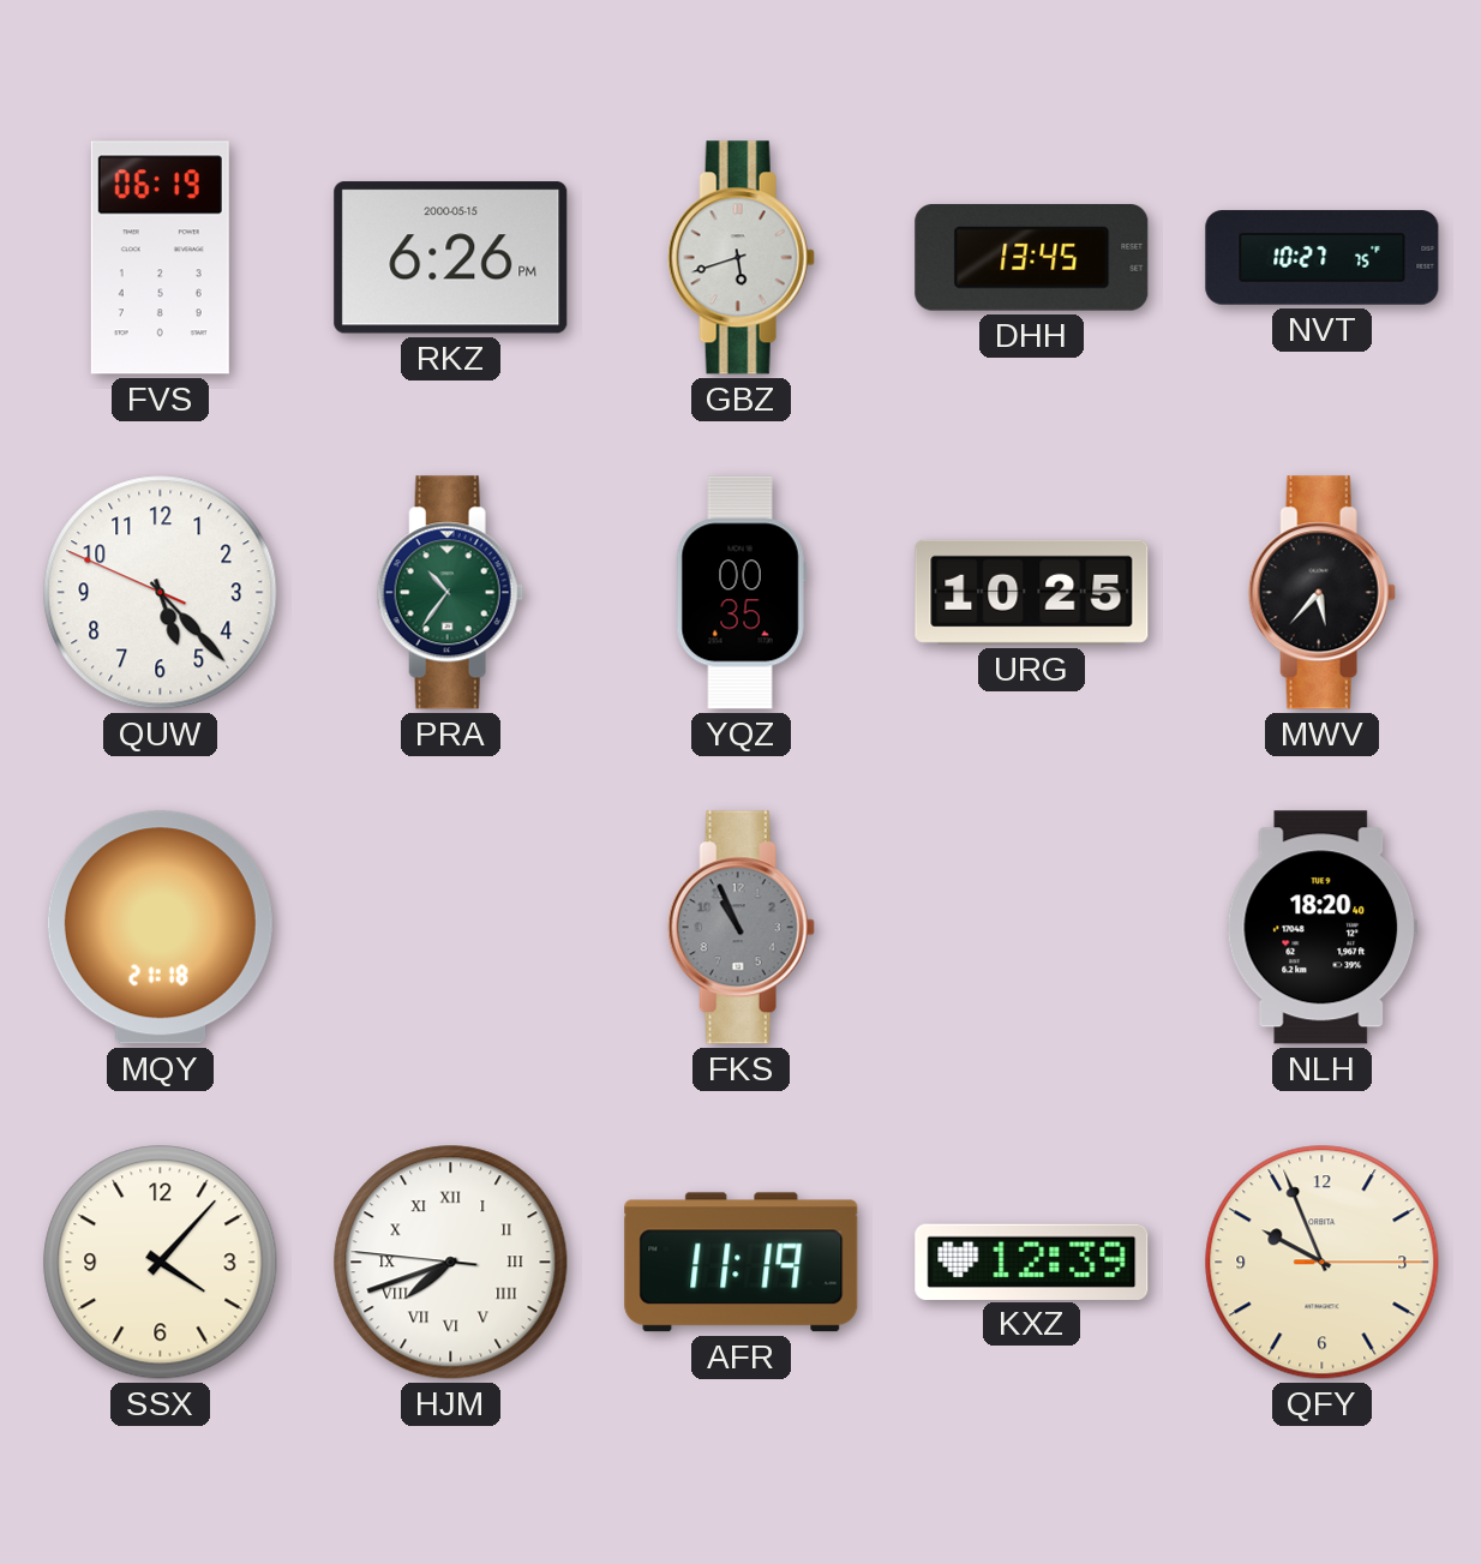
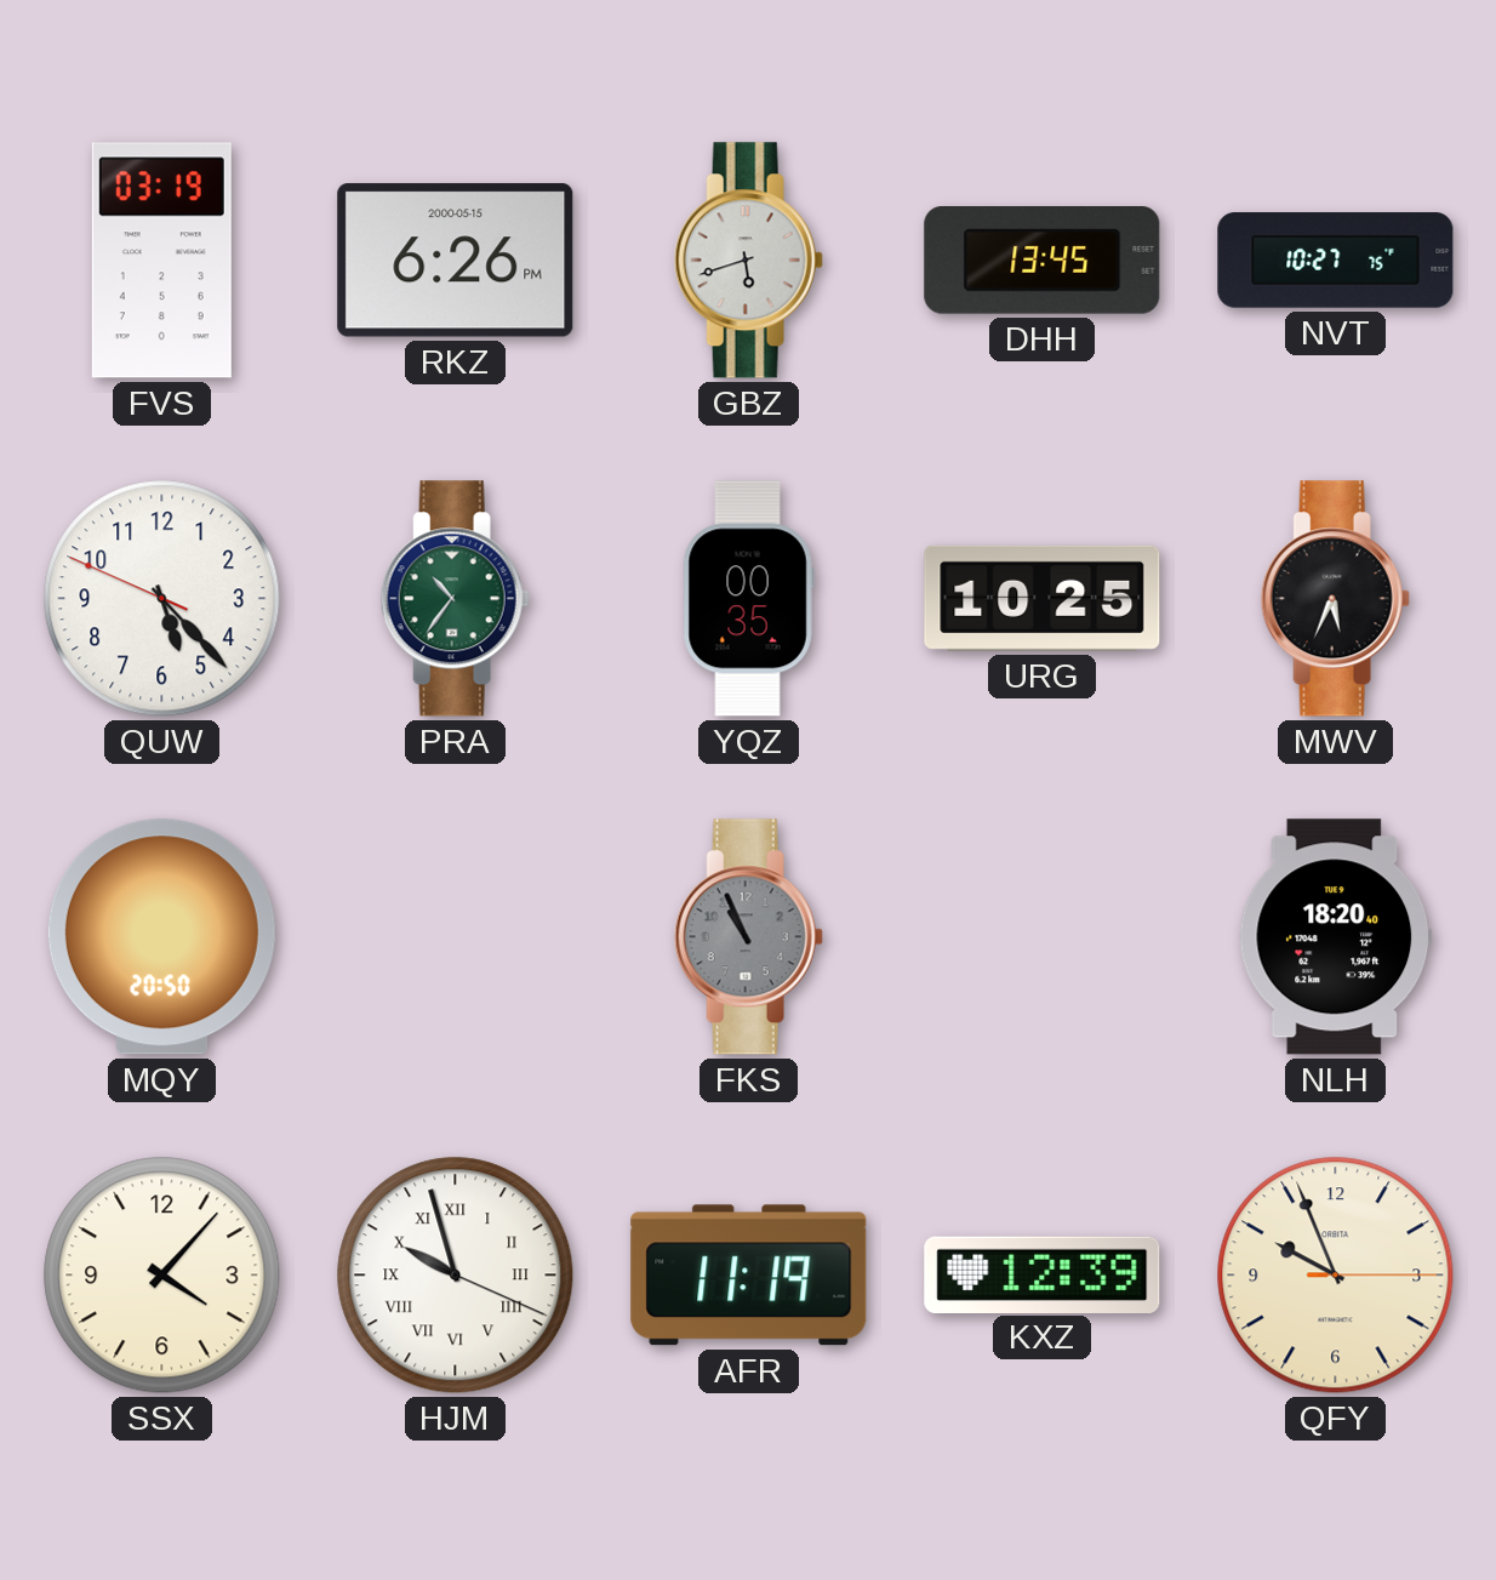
FVS: 06:19 -> 03:19
MWV: 5:37 -> 5:34
MQY: 21:18 -> 20:50
HJM: 7:41 -> 9:57
